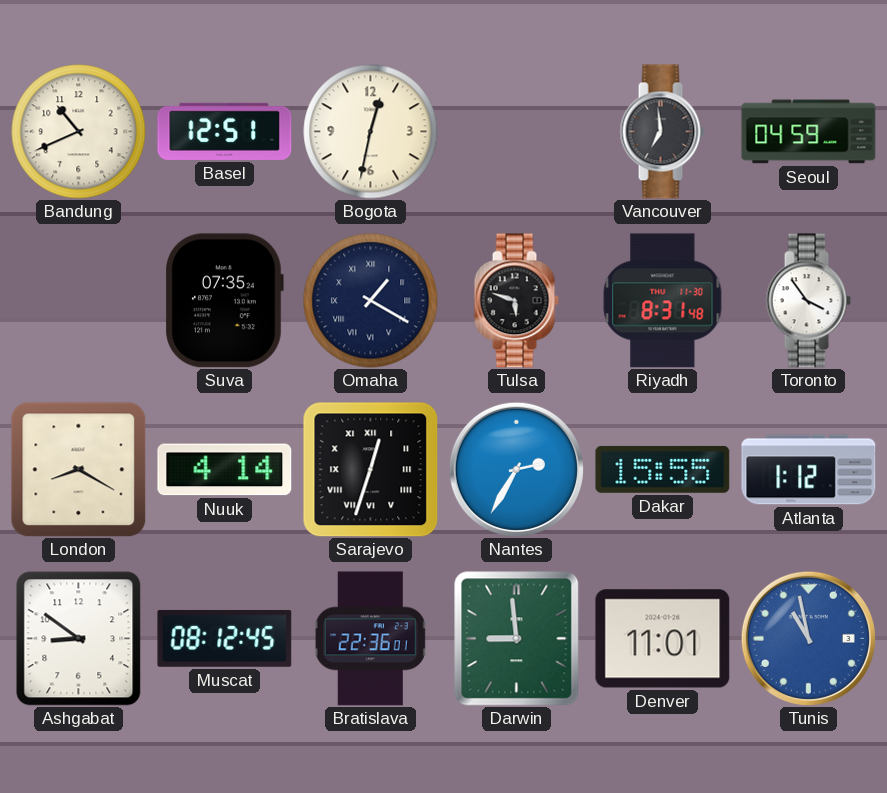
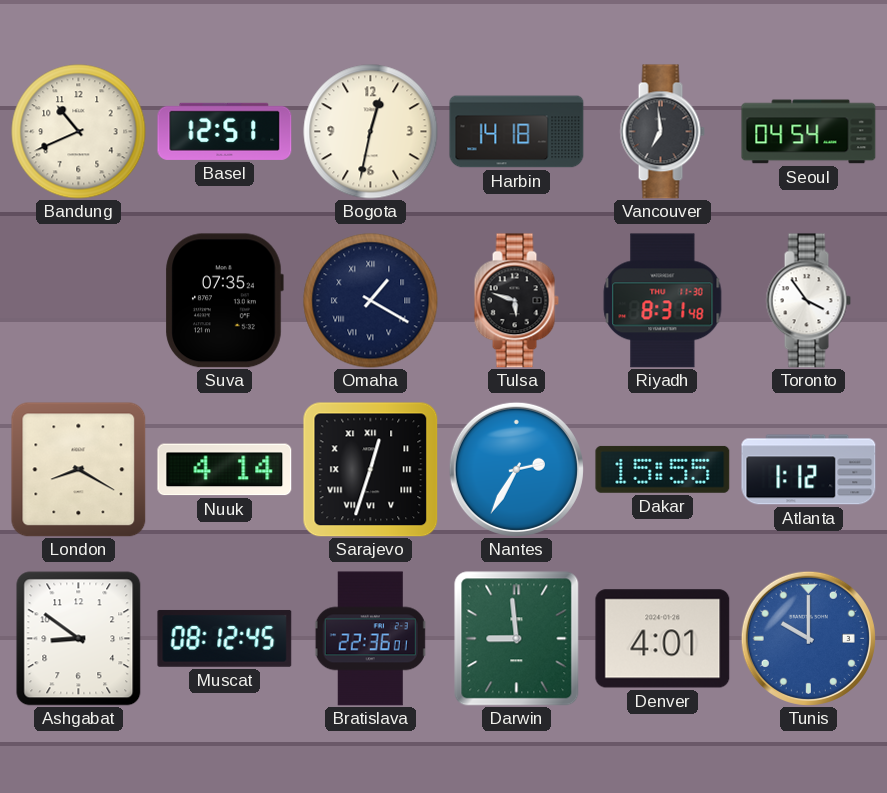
Harbin: none -> 14:18
Seoul: 04:59 -> 04:54
Denver: 11:01 -> 4:01
Tunis: 10:58 -> 10:00
